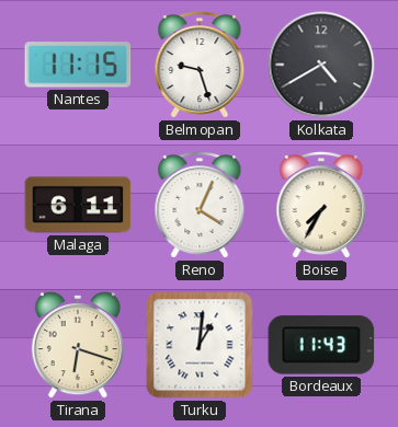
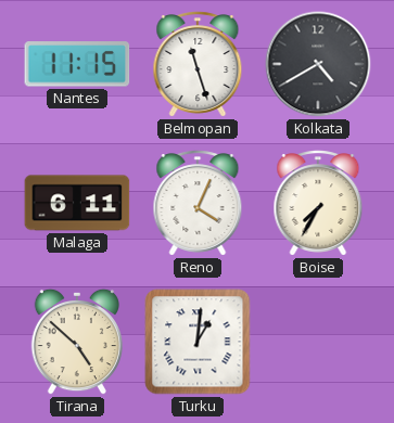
Belmopan: 9:27 -> 11:27
Tirana: 6:18 -> 4:52
Bordeaux: 11:43 -> none
